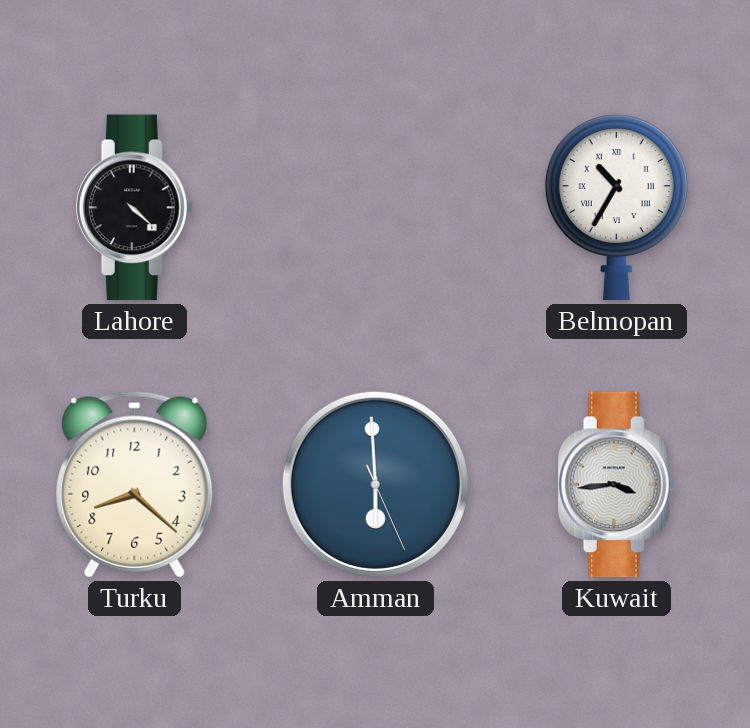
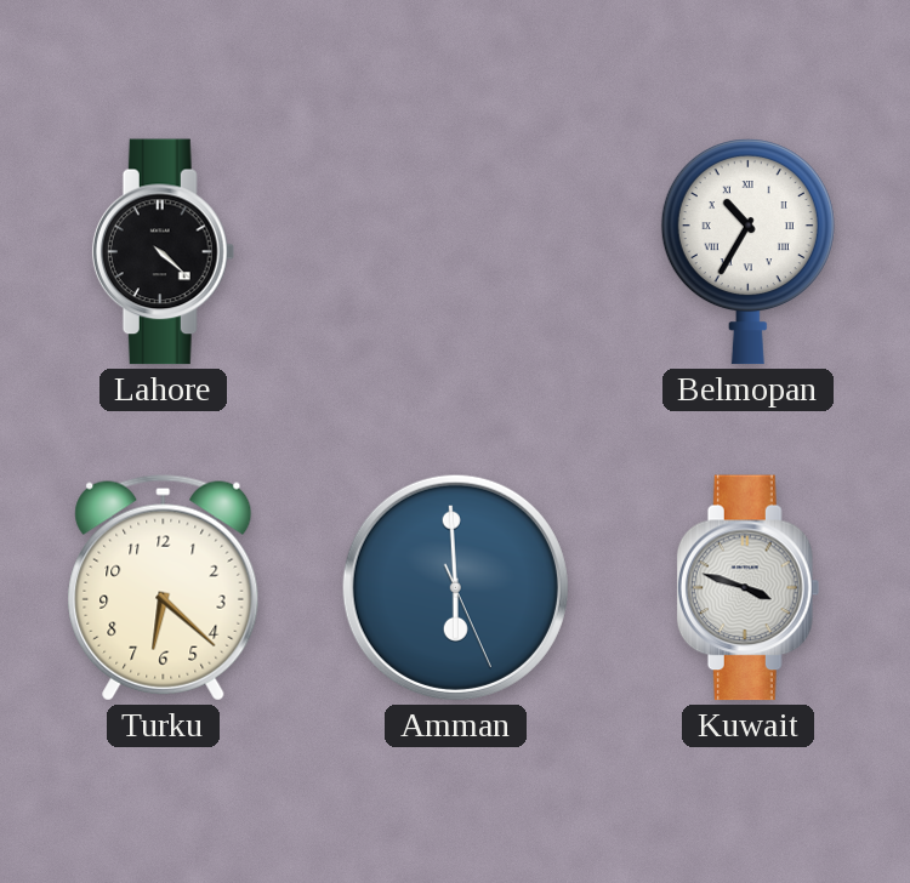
Turku: 8:22 -> 6:22
Kuwait: 3:44 -> 3:48
